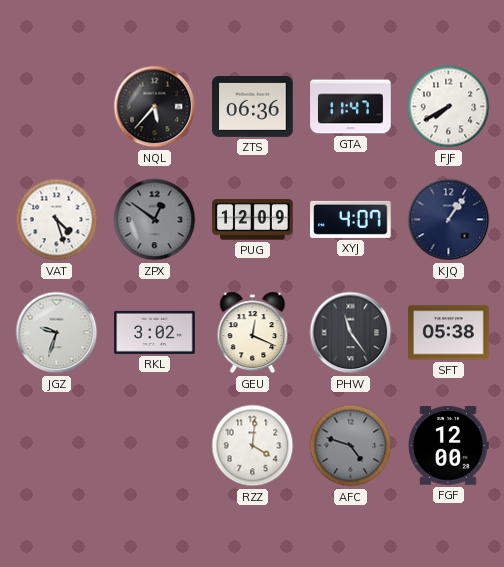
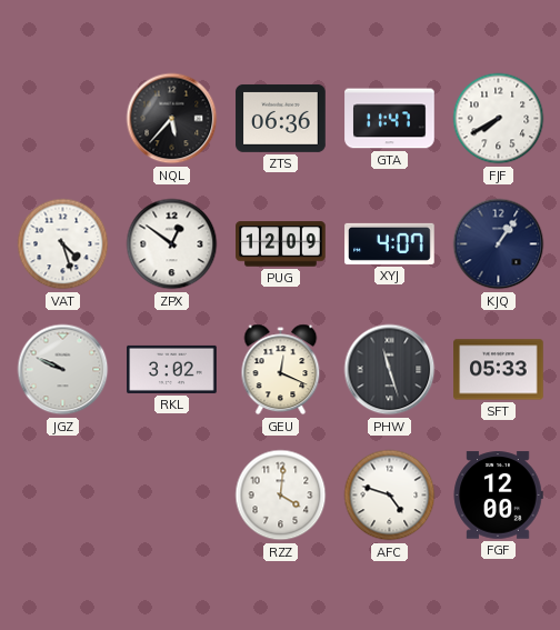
ZPX dial: grey -> white
JGZ: 9:33 -> 9:49
PHW: 11:24 -> 11:27
SFT: 05:38 -> 05:33
AFC dial: grey -> white
